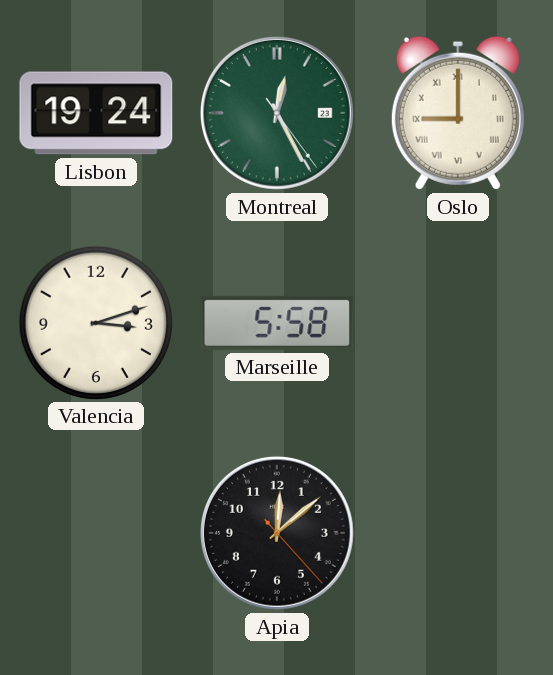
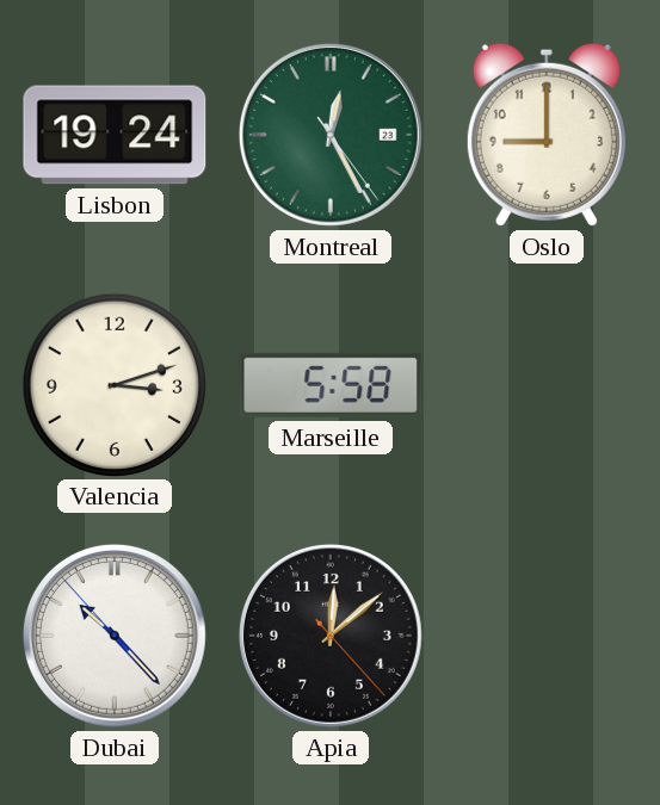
Oslo numerals: Roman -> Arabic
Dubai: none -> 10:22
